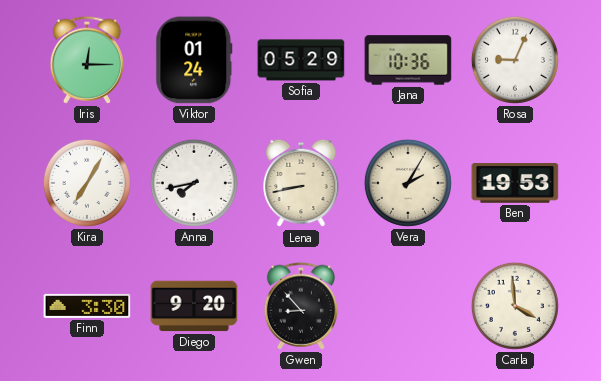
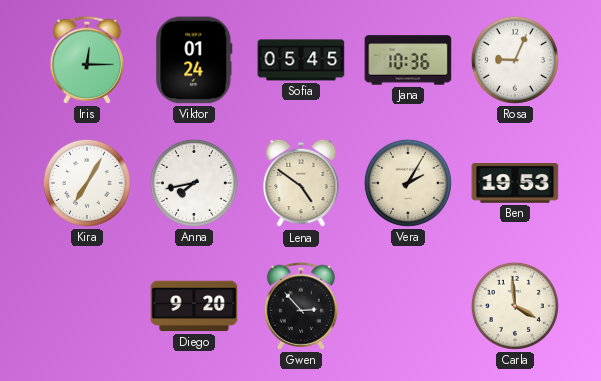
Sofia: 05:29 -> 05:45
Lena: 8:43 -> 4:51
Finn: 3:30 -> none
Gwen: 8:53 -> 2:53
